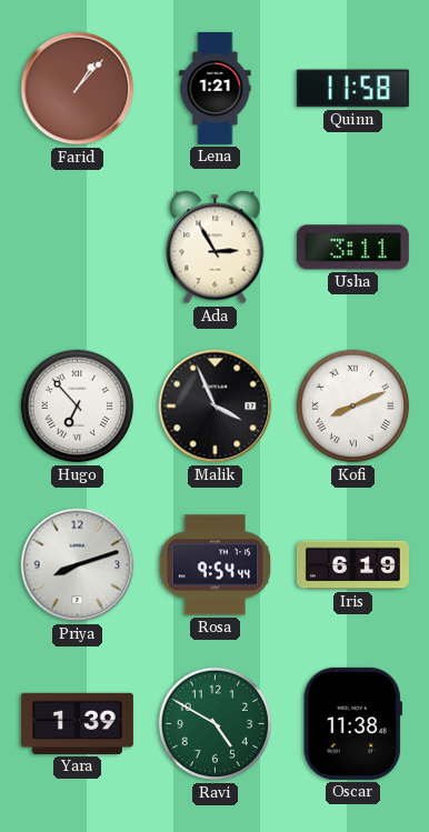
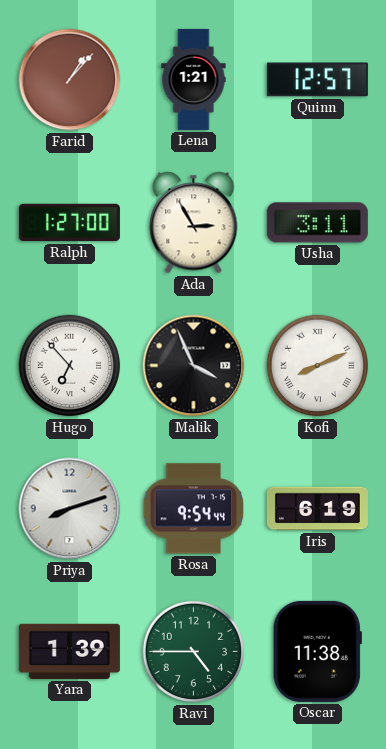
Quinn: 11:58 -> 12:57
Ralph: none -> 1:27
Ravi: 4:50 -> 4:45
